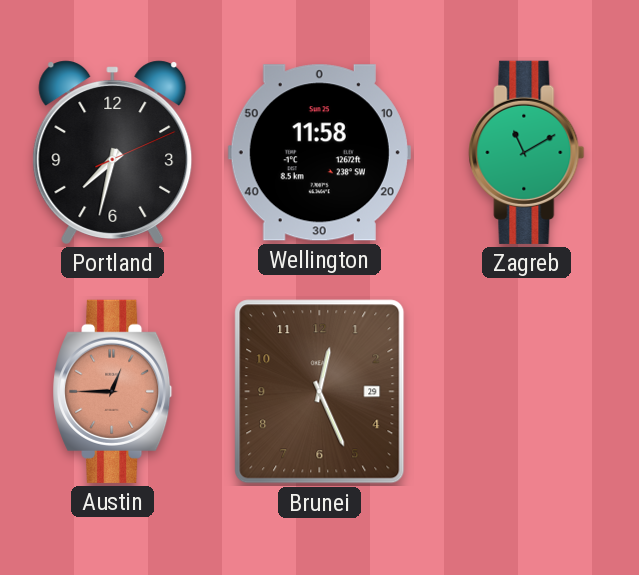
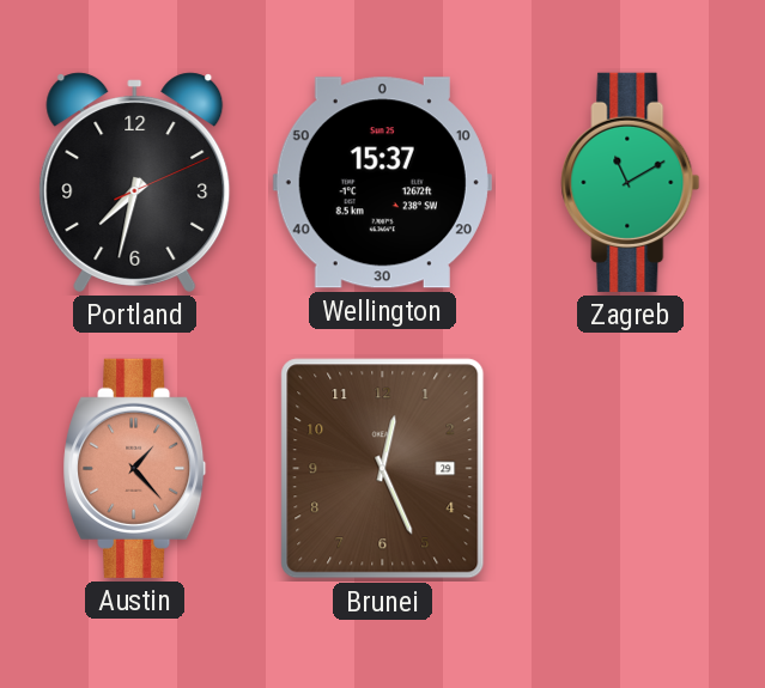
Wellington: 11:58 -> 15:37
Austin: 12:45 -> 1:23
